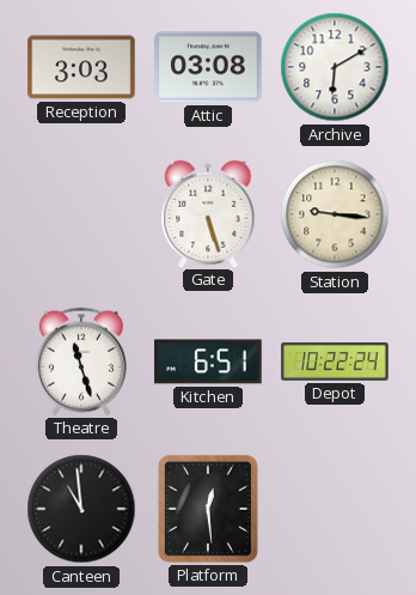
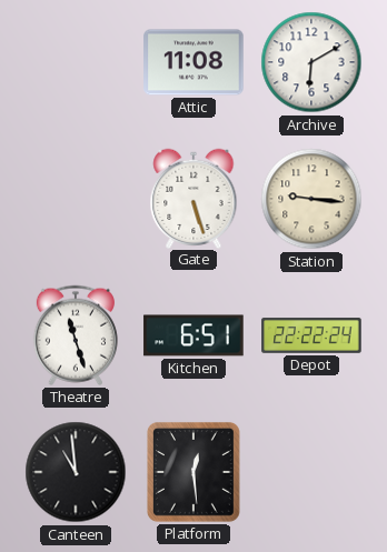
Reception: 3:03 -> none
Attic: 03:08 -> 11:08
Depot: 10:22 -> 22:22
